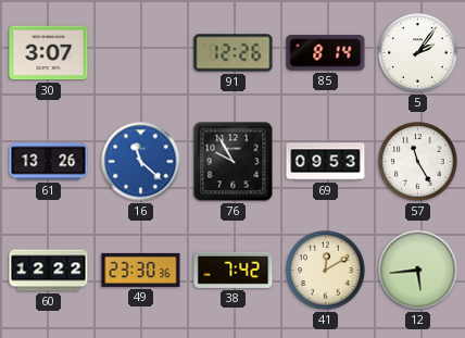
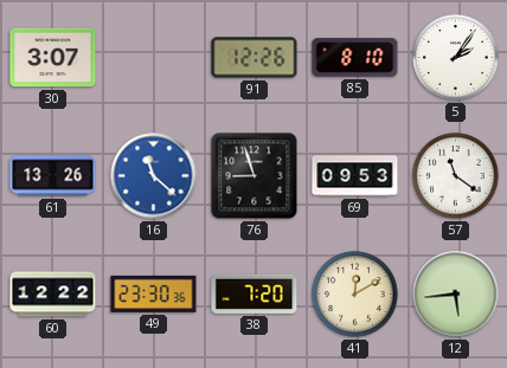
85: 8:14 -> 8:10
76: 9:55 -> 8:57
57: 11:25 -> 11:21
38: 7:42 -> 7:20
